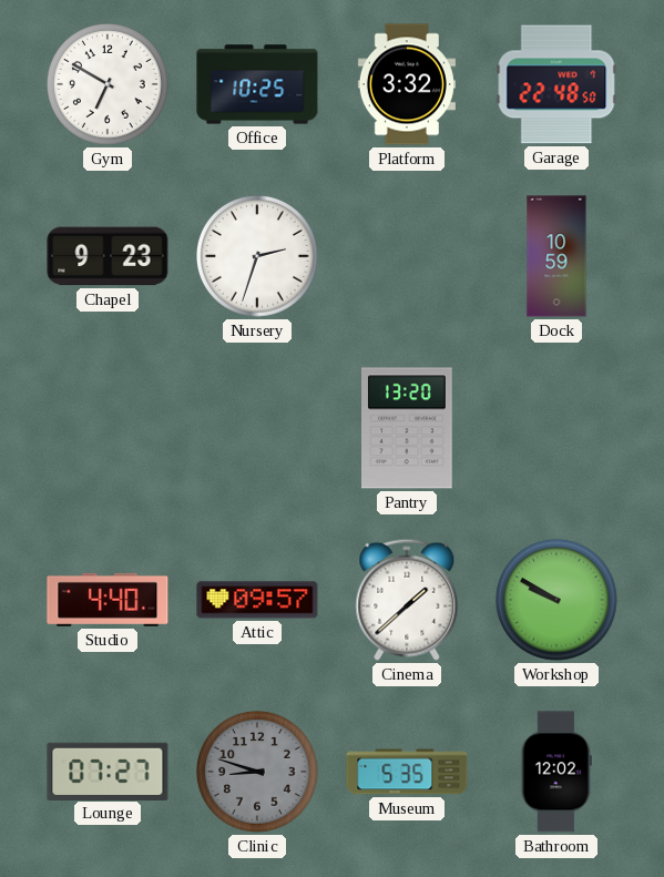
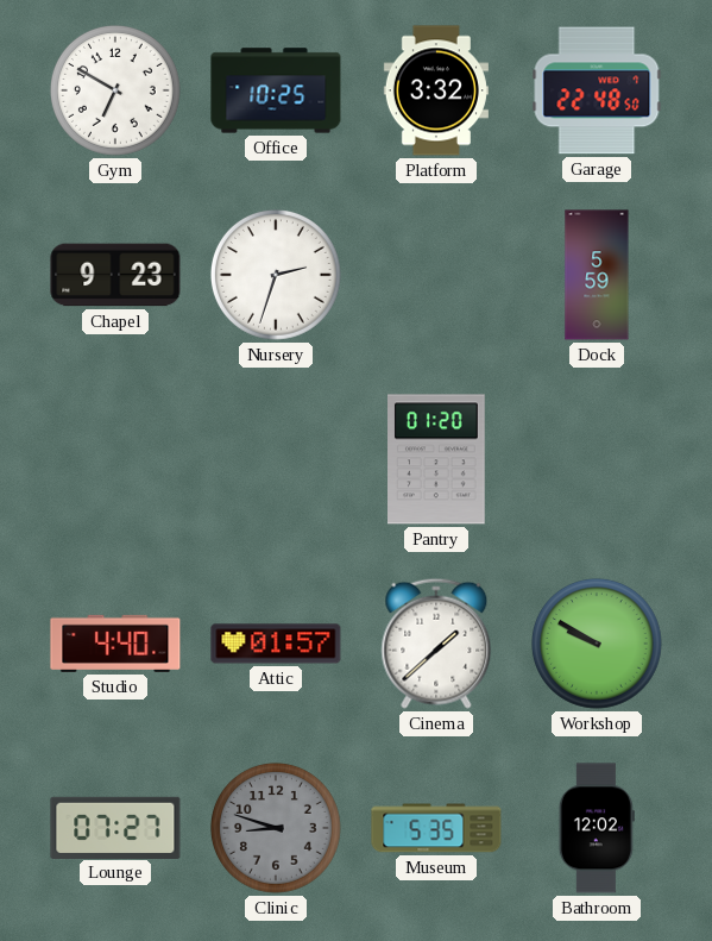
Dock: 10:59 -> 5:59
Pantry: 13:20 -> 01:20
Attic: 09:57 -> 01:57
